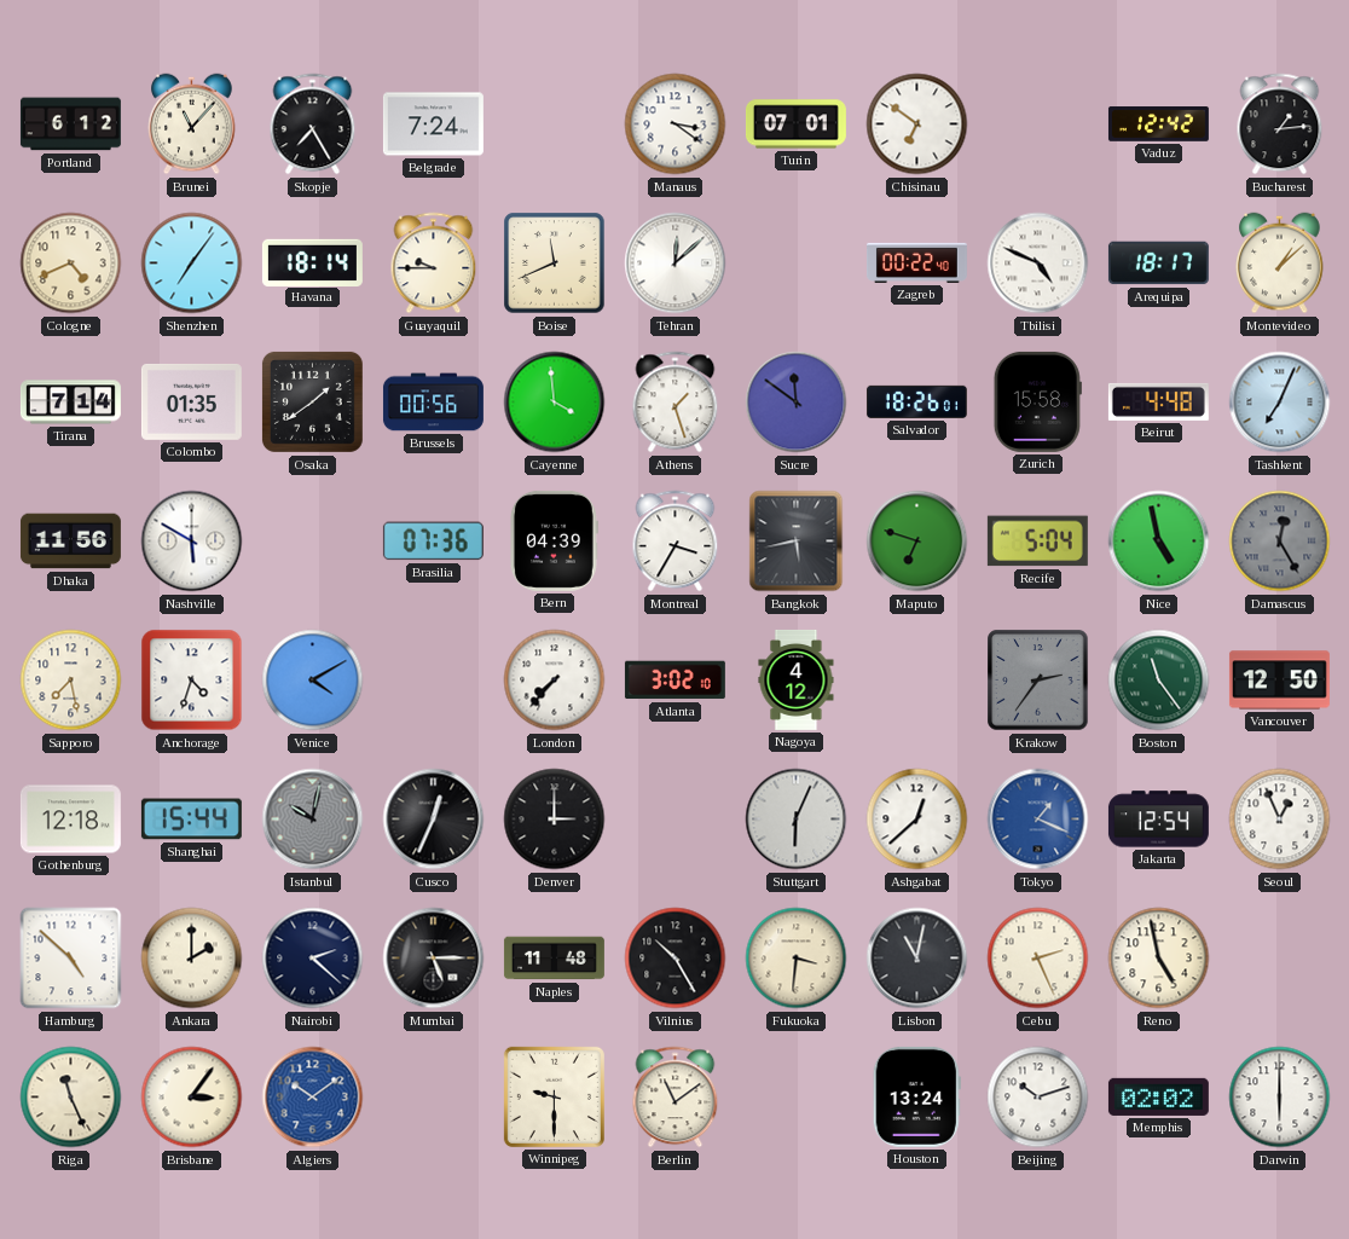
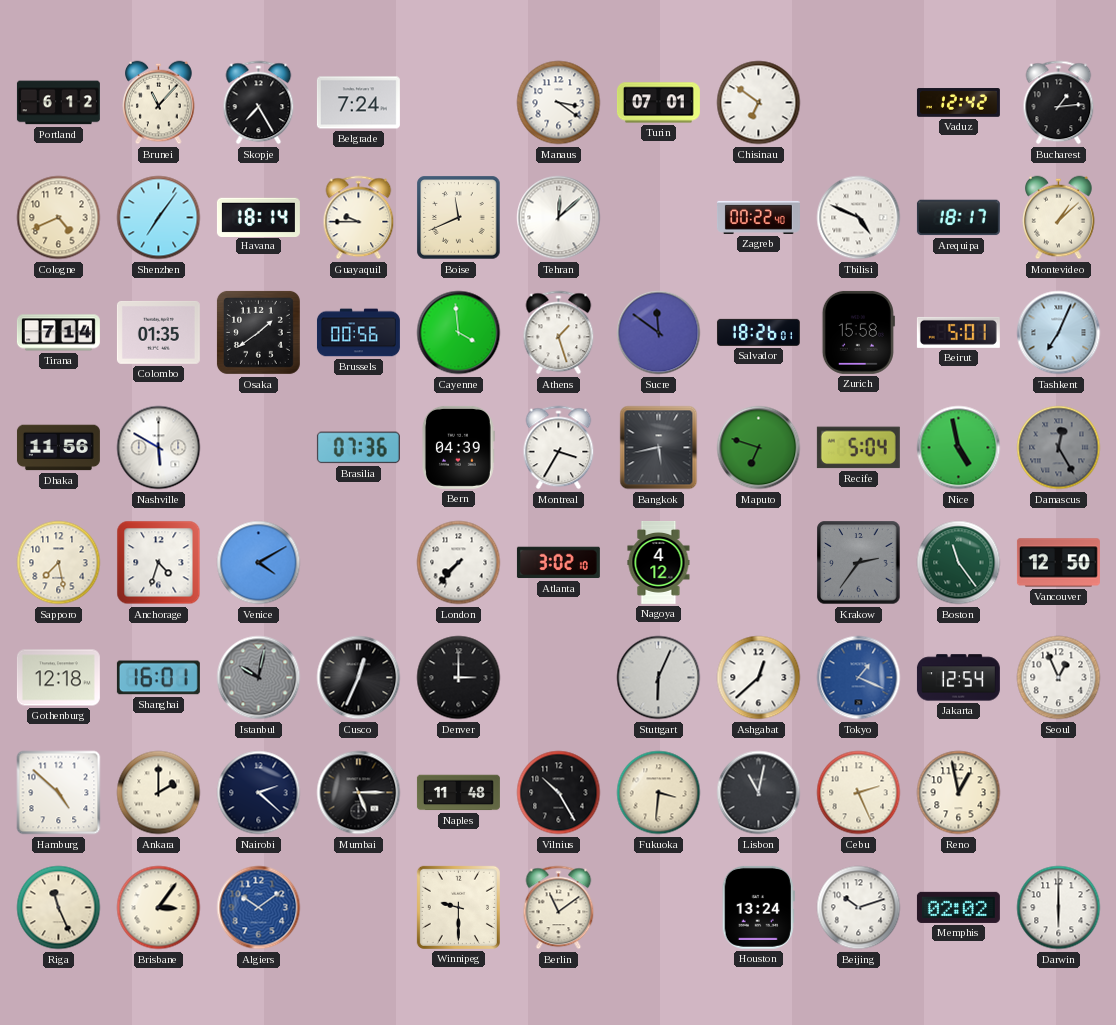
Beirut: 4:48 -> 5:01
Shanghai: 15:44 -> 16:01
Reno: 4:58 -> 12:58
